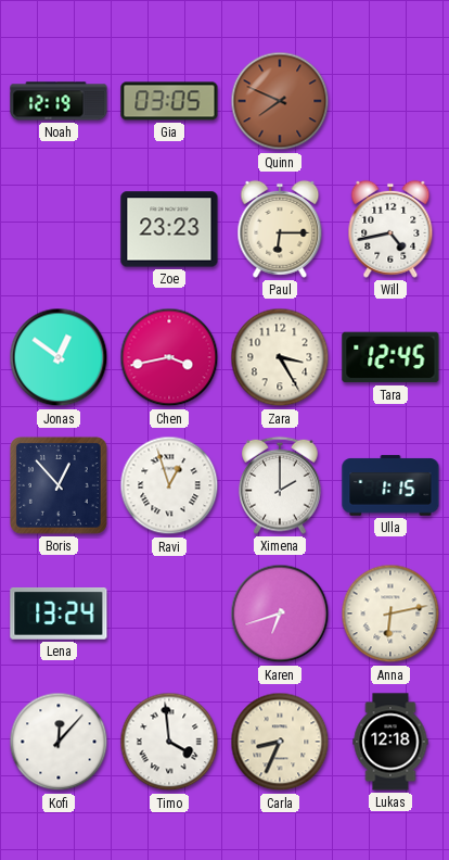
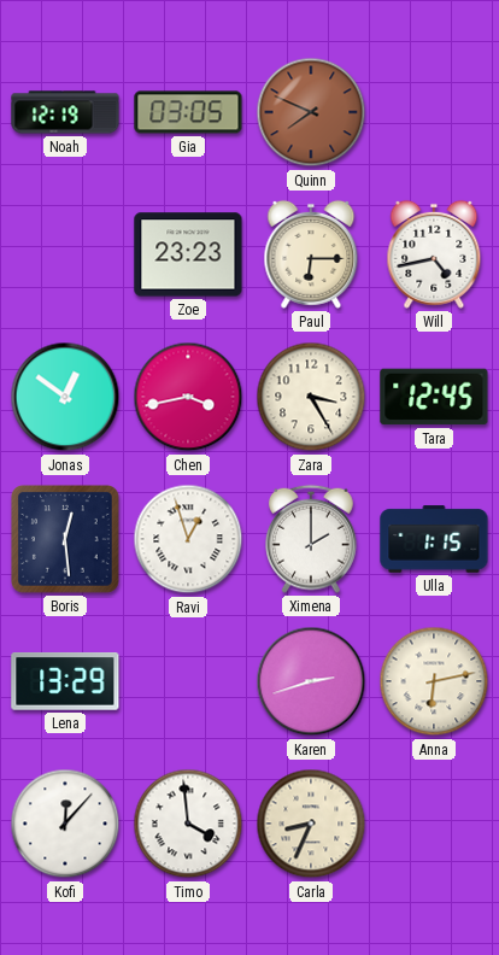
Boris: 12:53 -> 12:29
Lena: 13:24 -> 13:29
Karen: 6:42 -> 2:42
Lukas: 12:18 -> none
